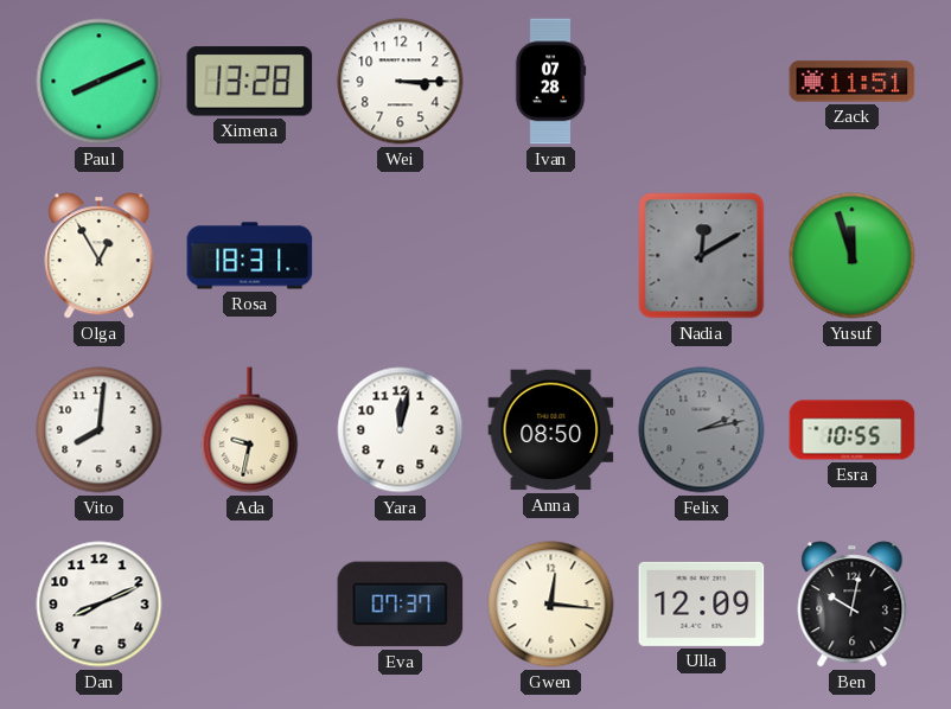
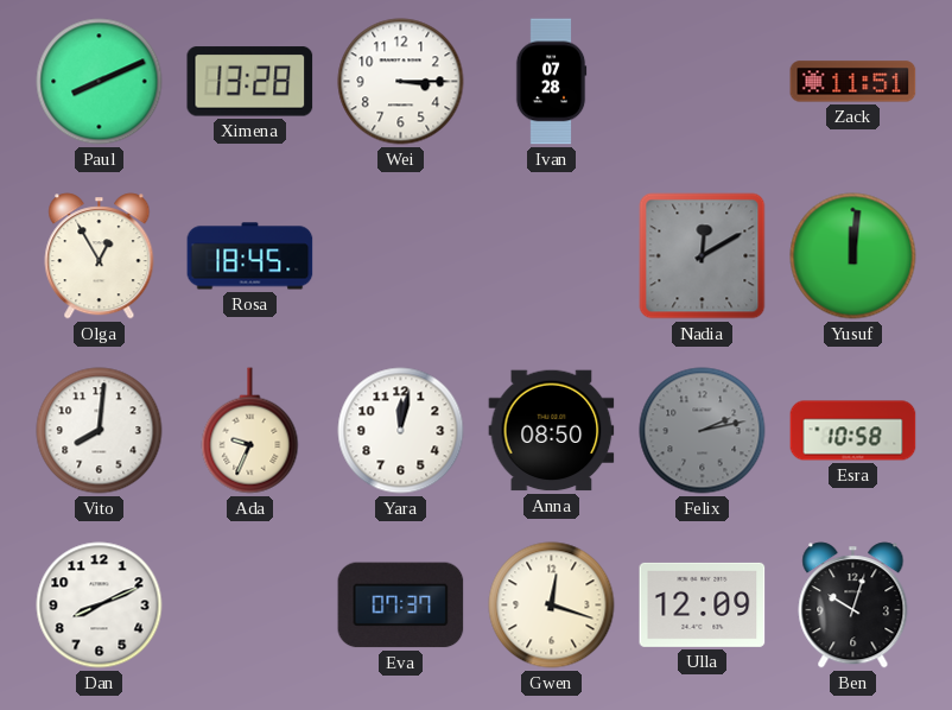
Rosa: 18:31 -> 18:45
Yusuf: 11:57 -> 12:01
Ada: 9:32 -> 9:34
Esra: 10:55 -> 10:58
Gwen: 12:16 -> 12:18
Ben: 10:02 -> 10:03
